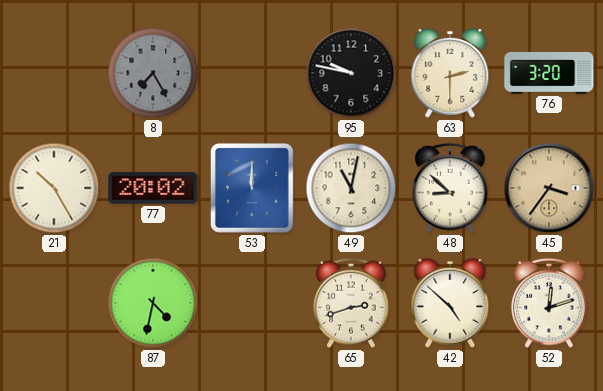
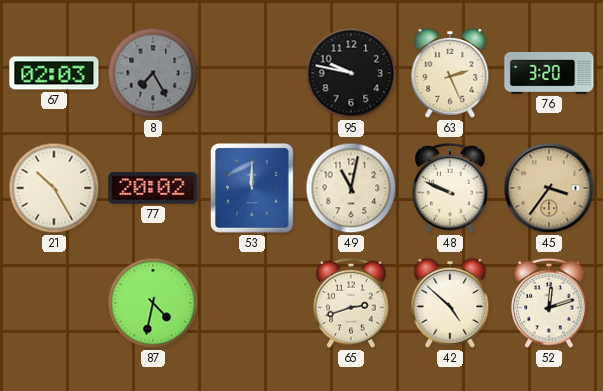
67: none -> 02:03
63: 2:30 -> 2:26
48: 8:52 -> 9:49
